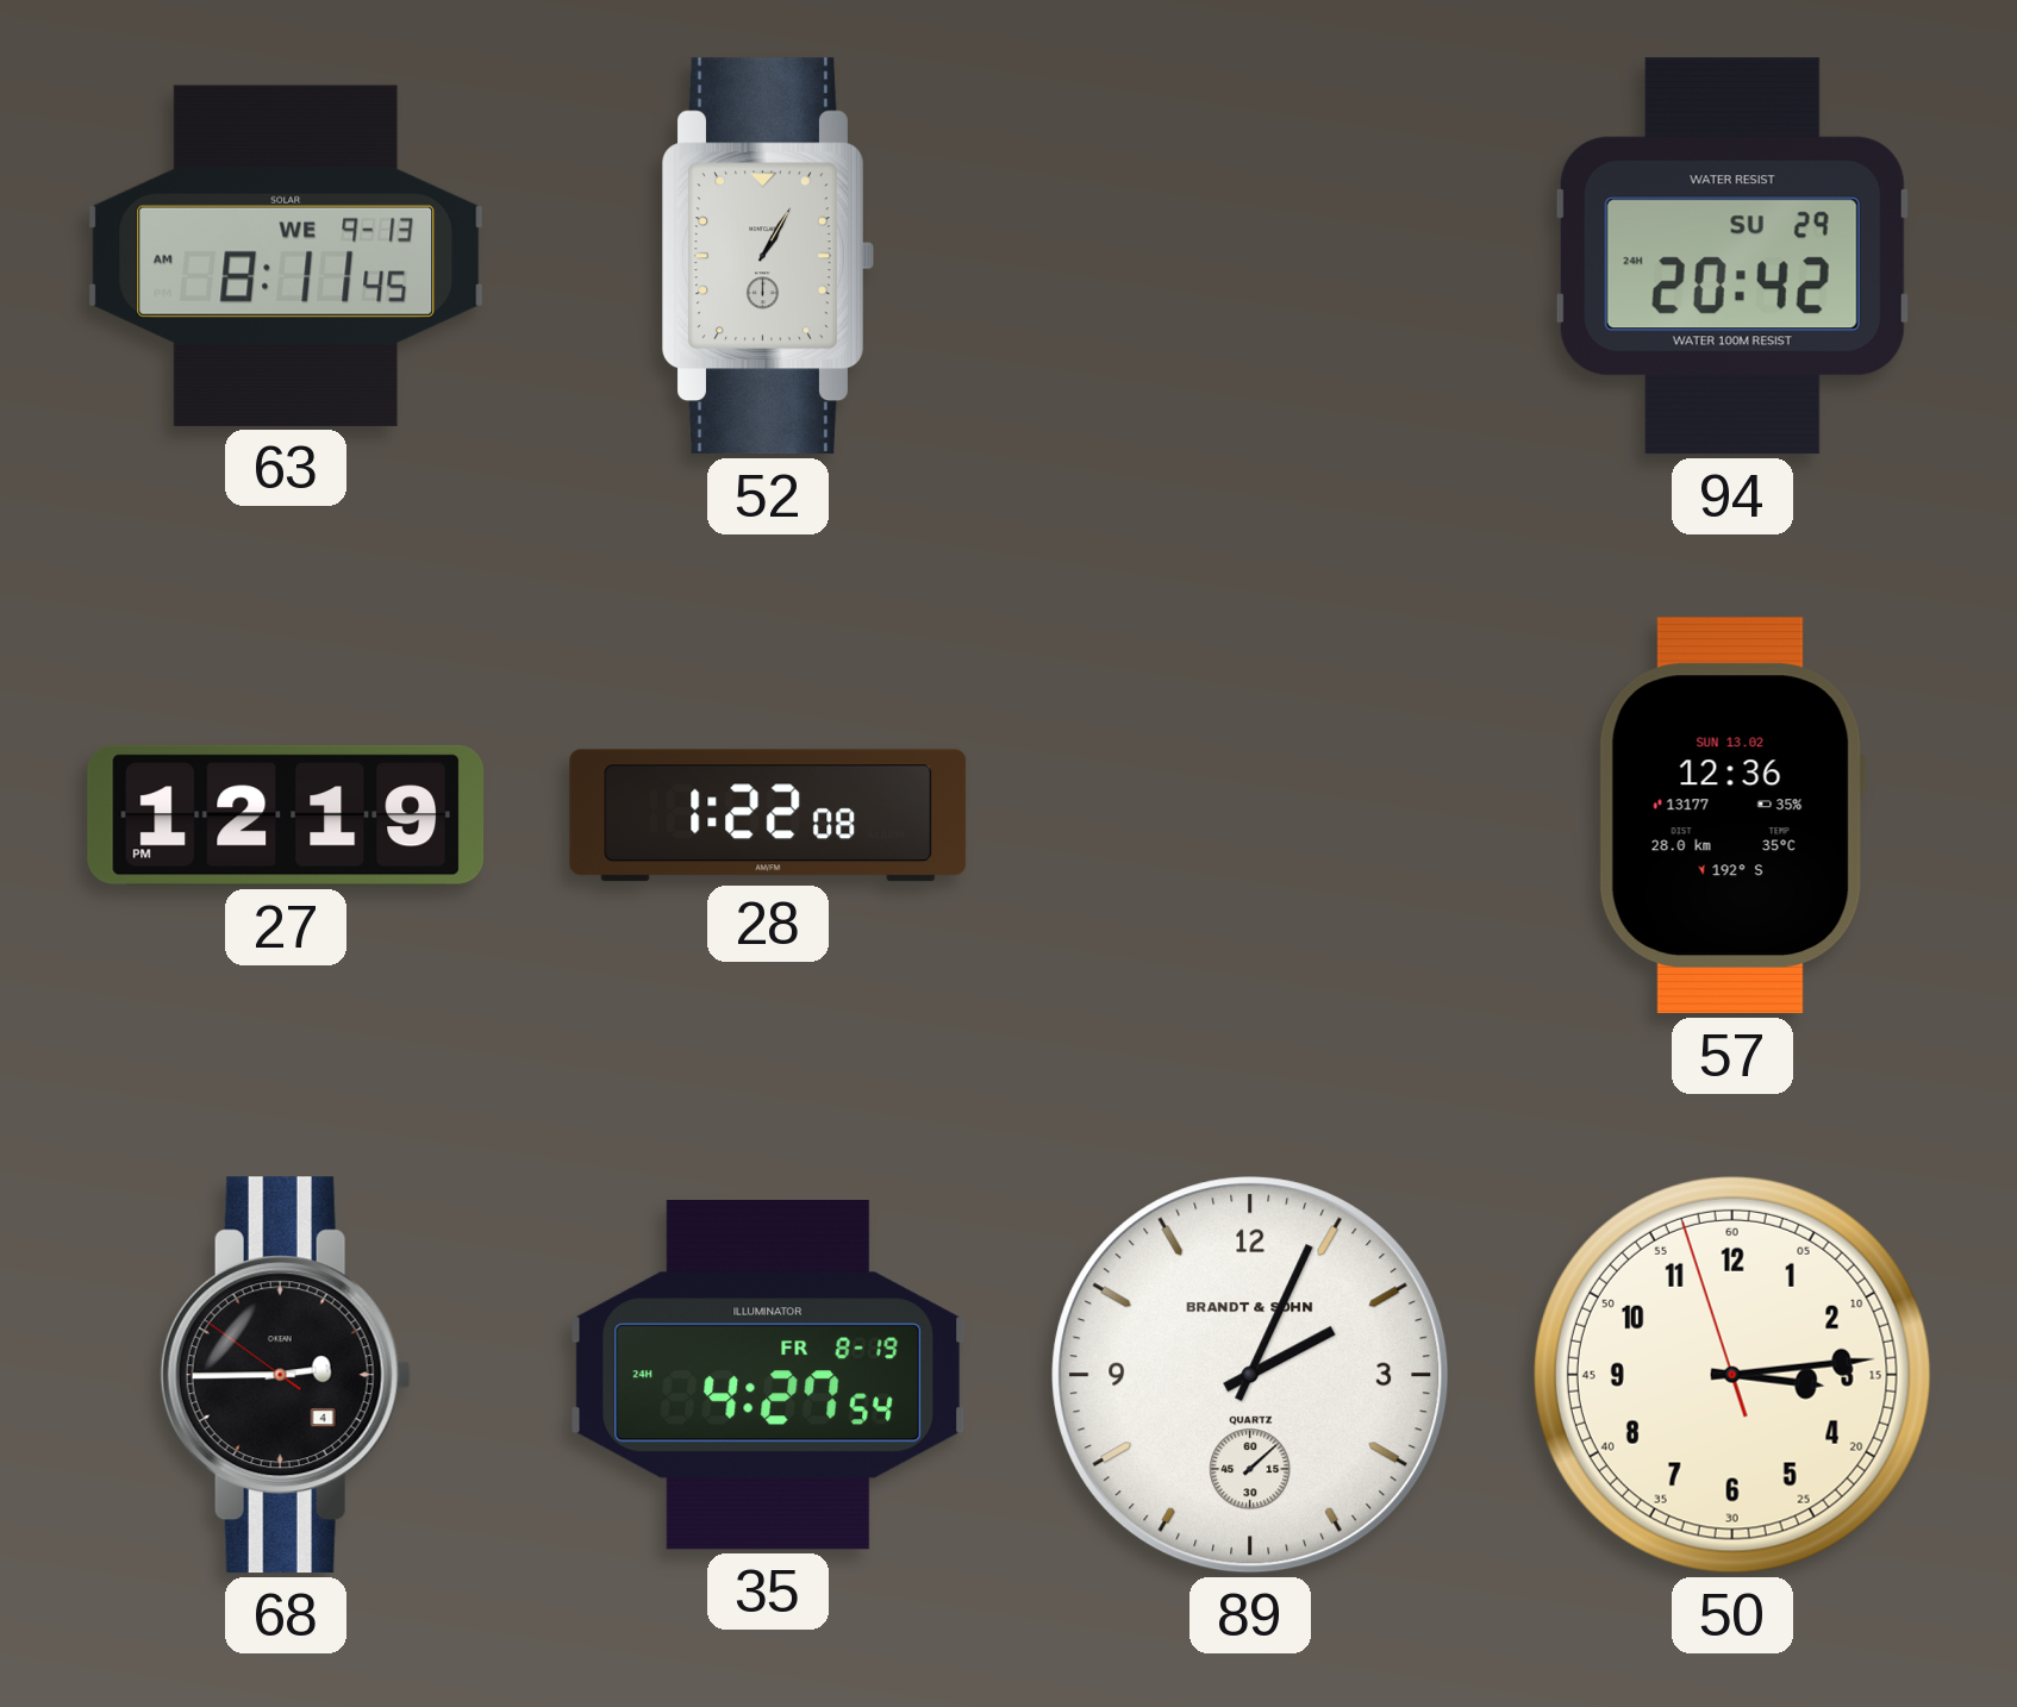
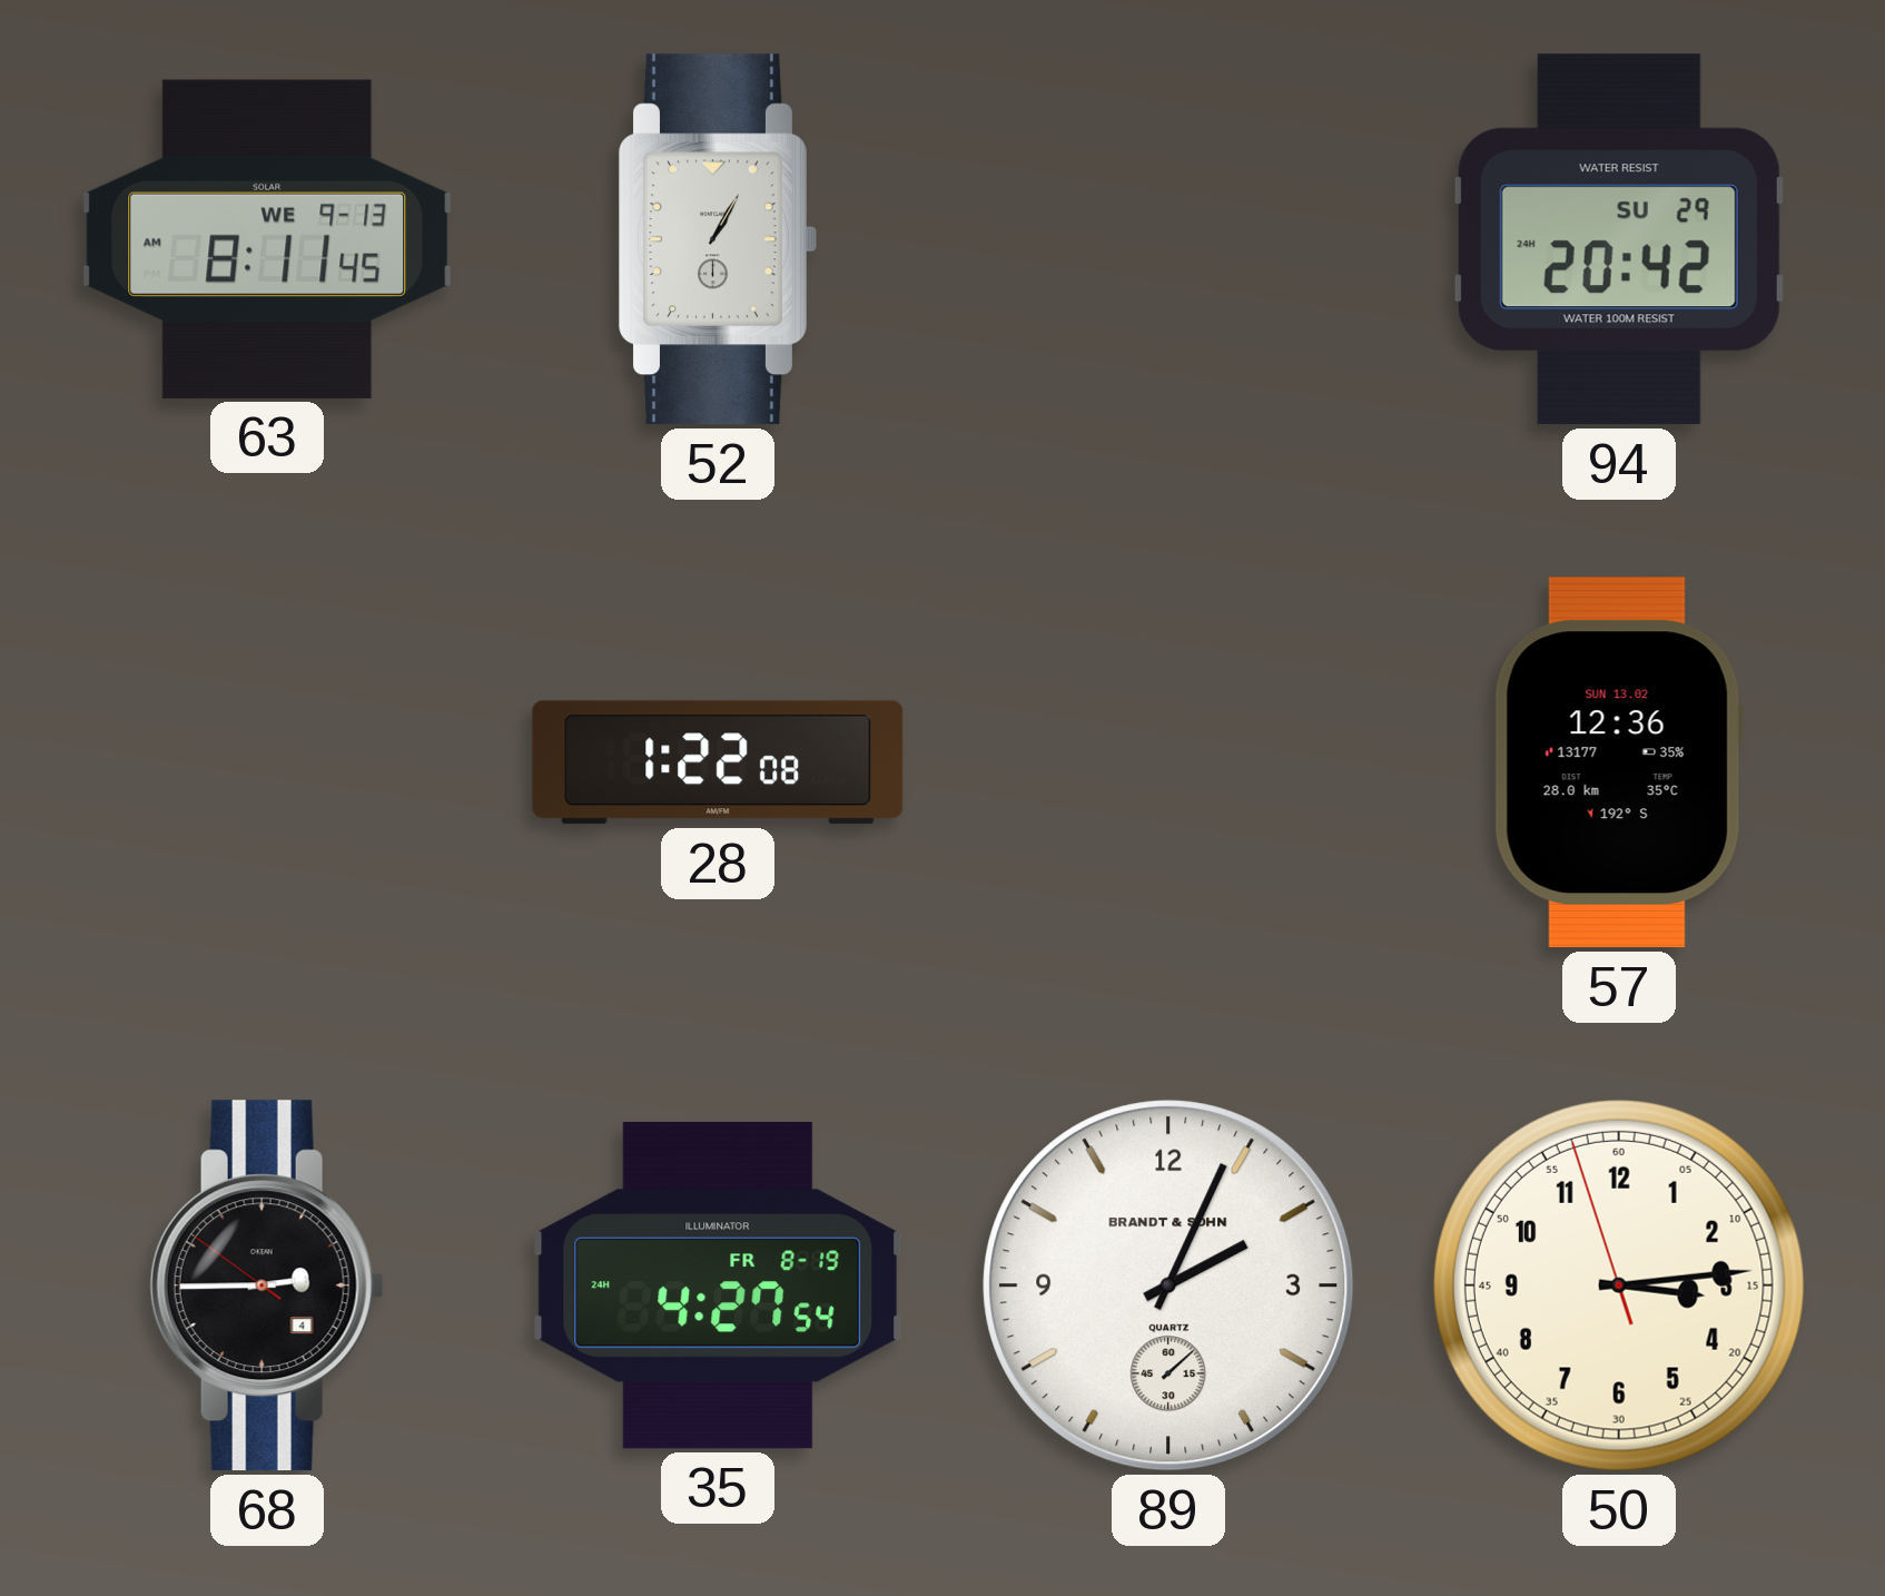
27: 12:19 -> none
